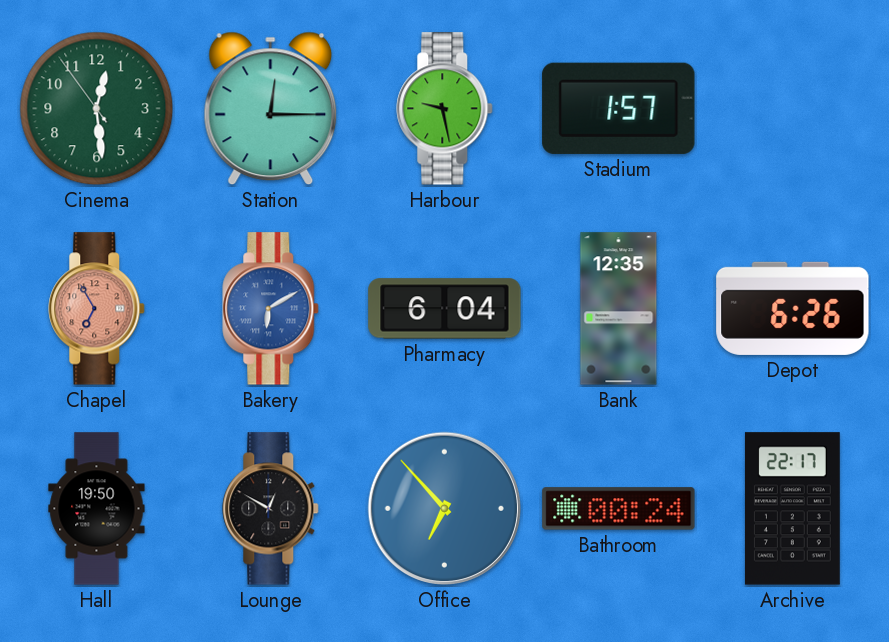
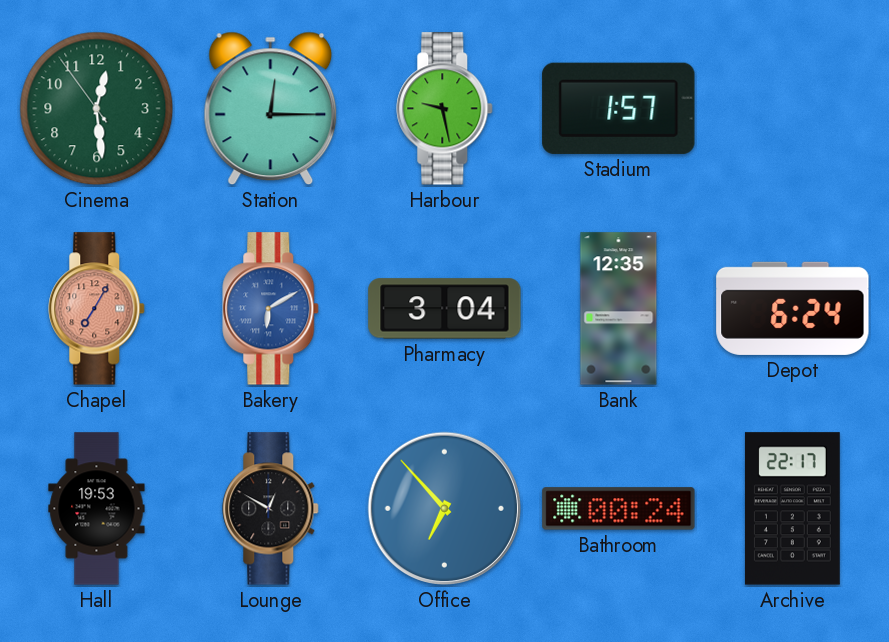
Chapel: 6:55 -> 7:05
Pharmacy: 6:04 -> 3:04
Depot: 6:26 -> 6:24
Hall: 19:50 -> 19:53
